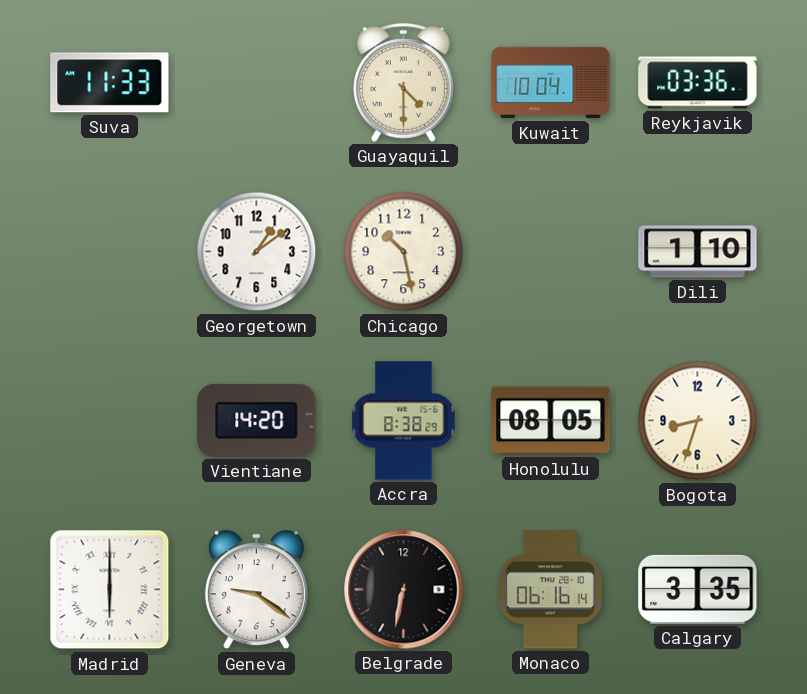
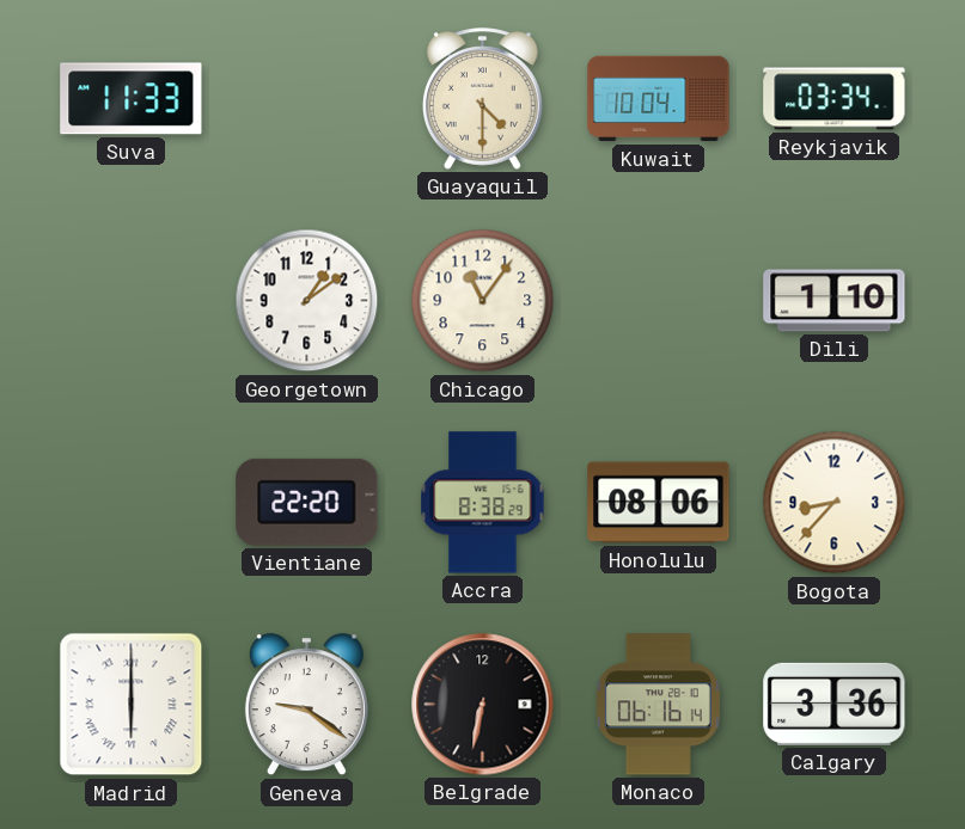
Reykjavik: 03:36 -> 03:34
Chicago: 10:28 -> 11:06
Vientiane: 14:20 -> 22:20
Honolulu: 08:05 -> 08:06
Bogota: 8:33 -> 8:37
Calgary: 3:35 -> 3:36
